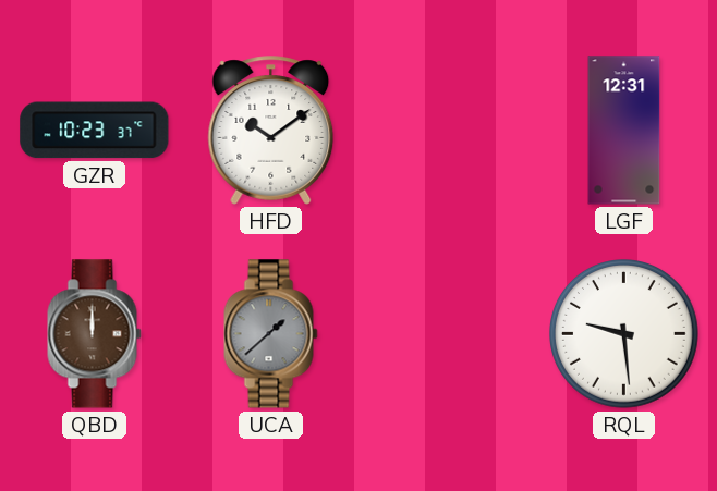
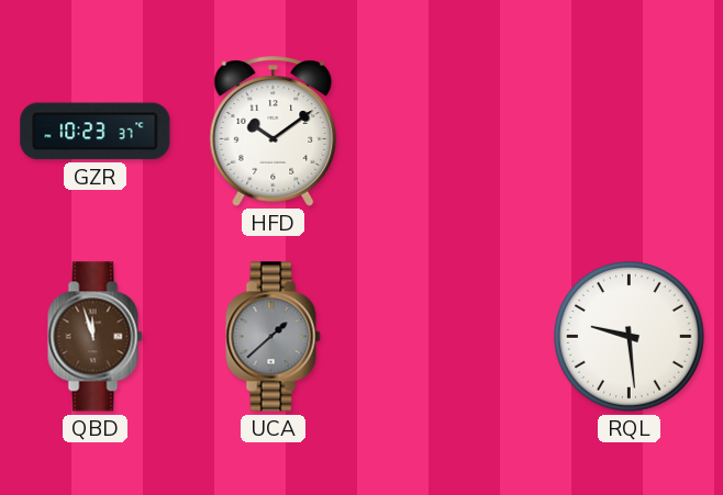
LGF: 12:31 -> none
QBD: 12:00 -> 11:57
